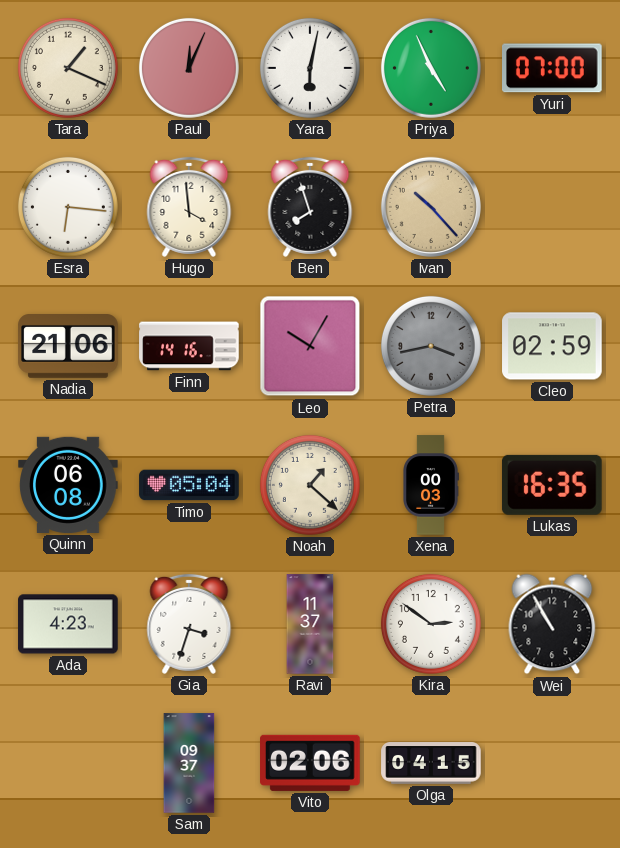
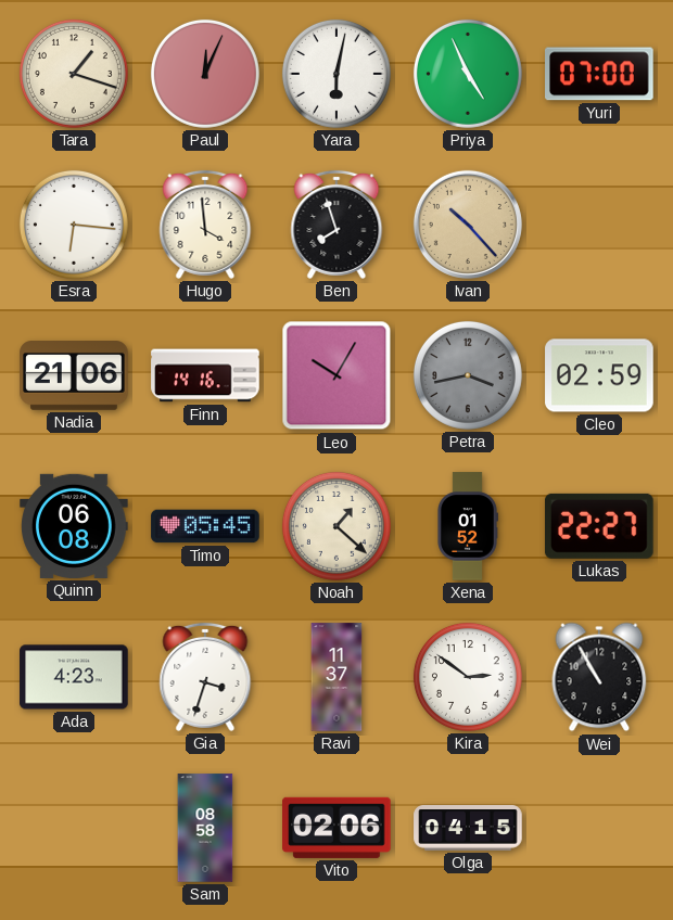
Tara: 1:19 -> 1:18
Timo: 05:04 -> 05:45
Xena: 00:03 -> 01:52
Lukas: 16:35 -> 22:27
Sam: 09:37 -> 08:58
